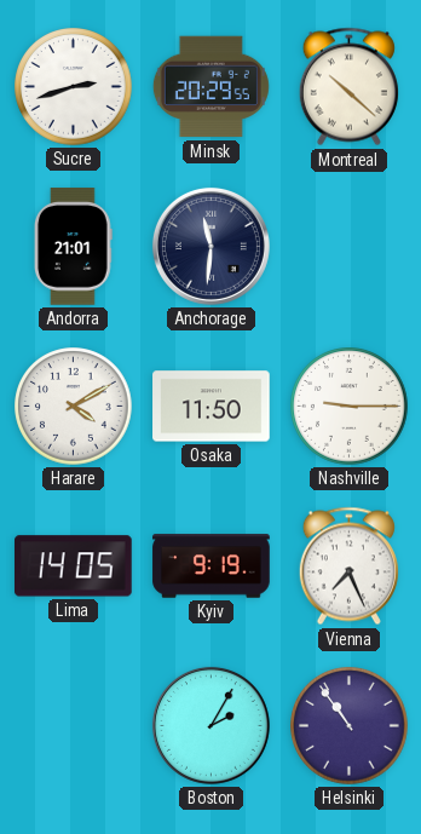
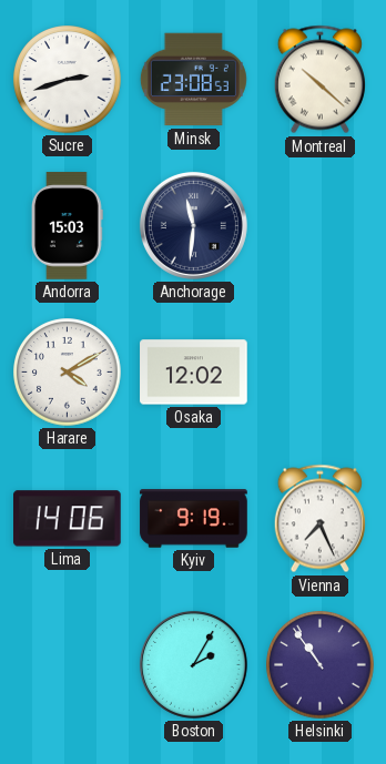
Minsk: 20:29 -> 23:08
Andorra: 21:01 -> 15:03
Osaka: 11:50 -> 12:02
Nashville: 9:15 -> none
Lima: 14:05 -> 14:06
